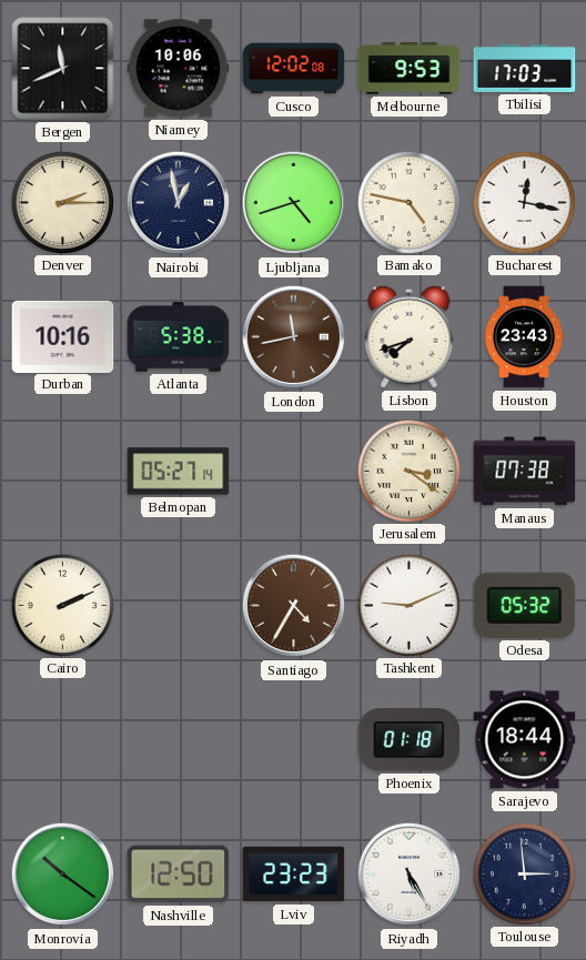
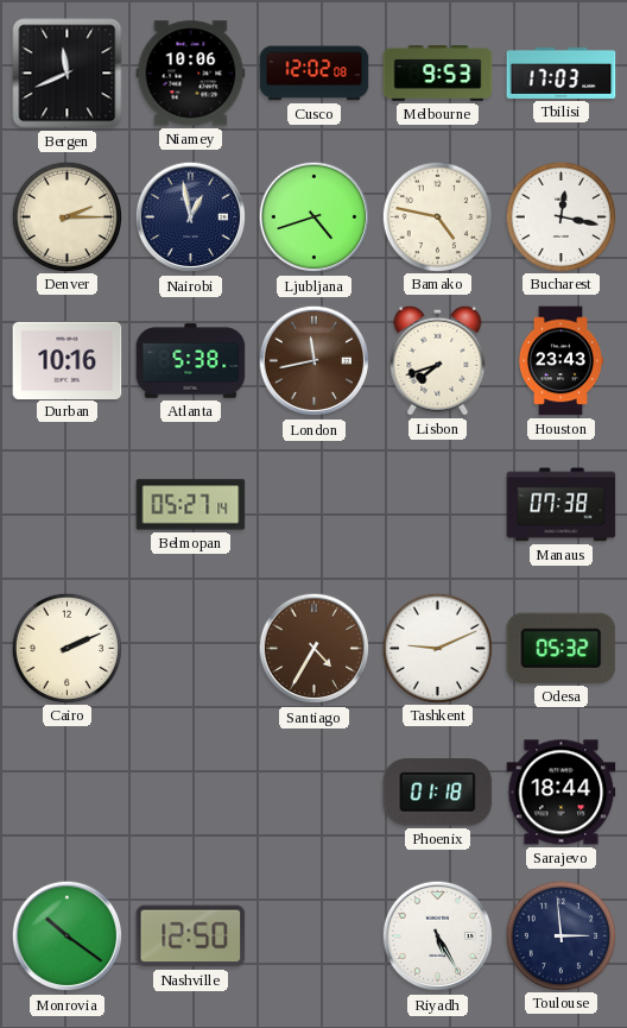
Jerusalem: 3:21 -> none
Lviv: 23:23 -> none
